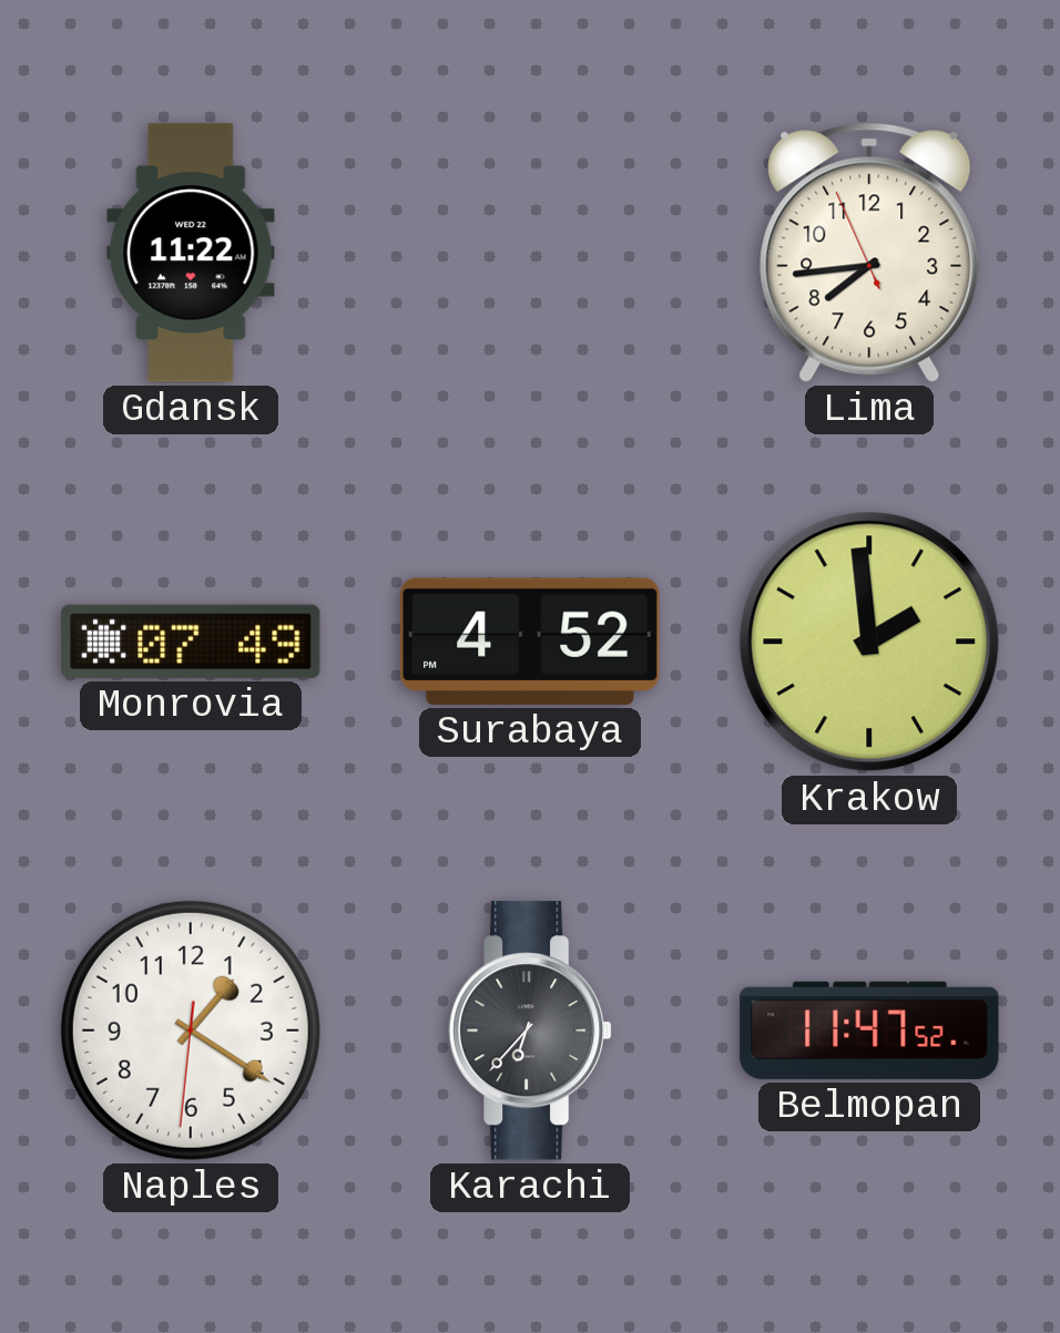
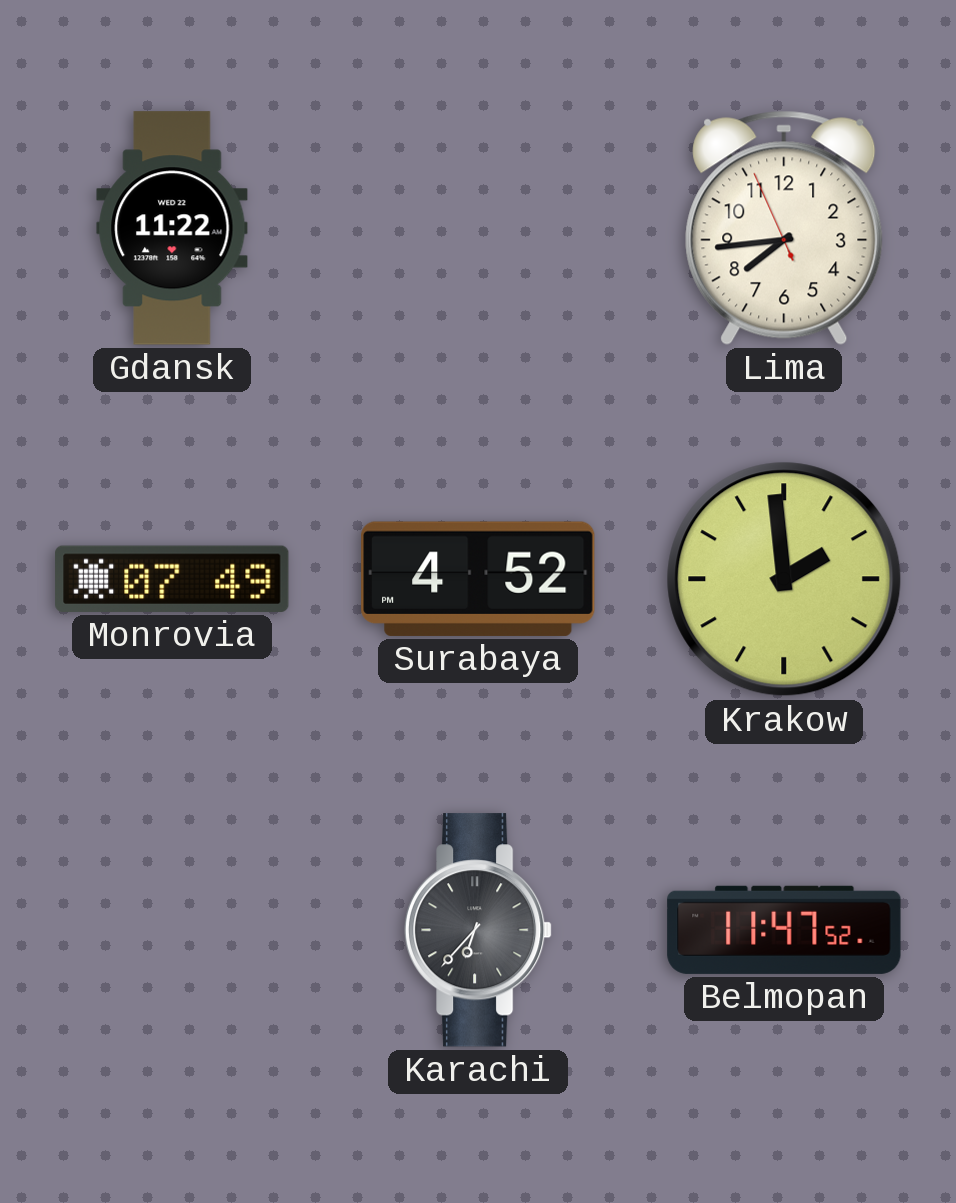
Naples: 1:20 -> none
